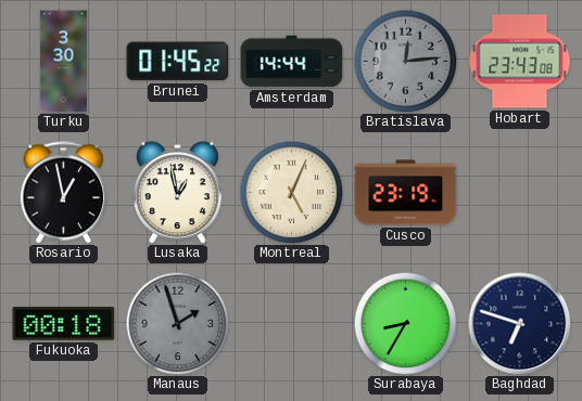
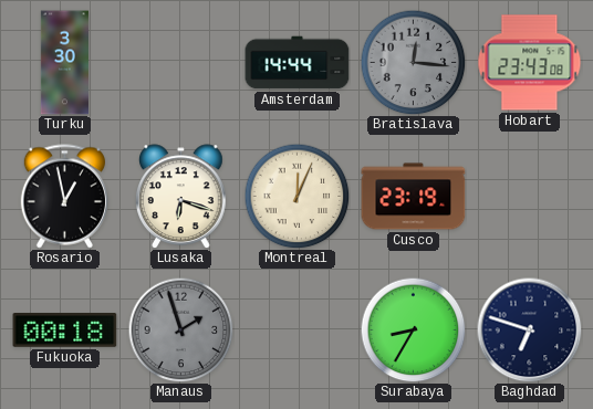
Brunei: 01:45 -> none
Bratislava: 12:14 -> 12:16
Lusaka: 12:58 -> 6:18
Montreal: 5:04 -> 12:04
